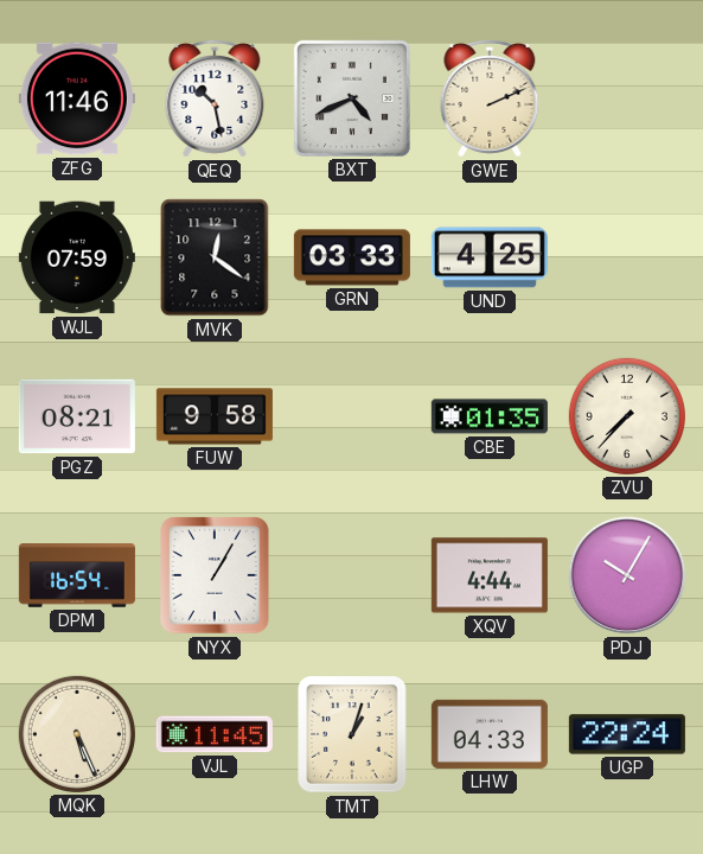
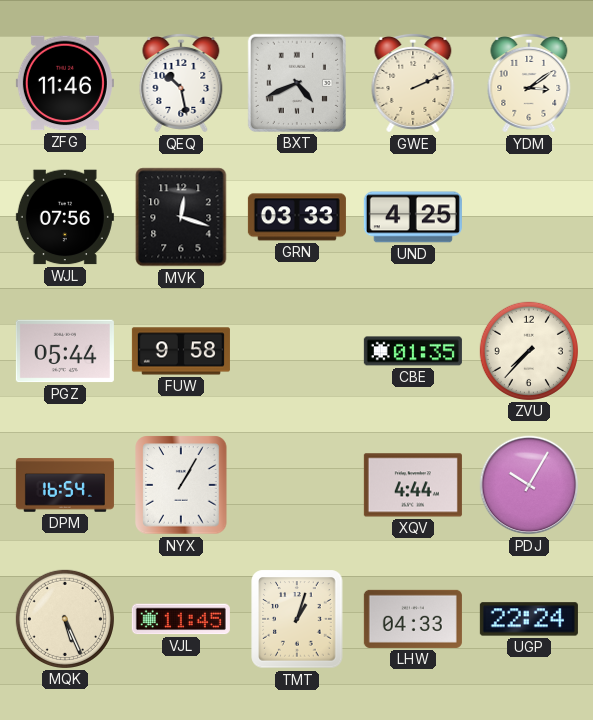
YDM: none -> 3:09
WJL: 07:59 -> 07:56
MVK: 12:21 -> 12:18
PGZ: 08:21 -> 05:44
